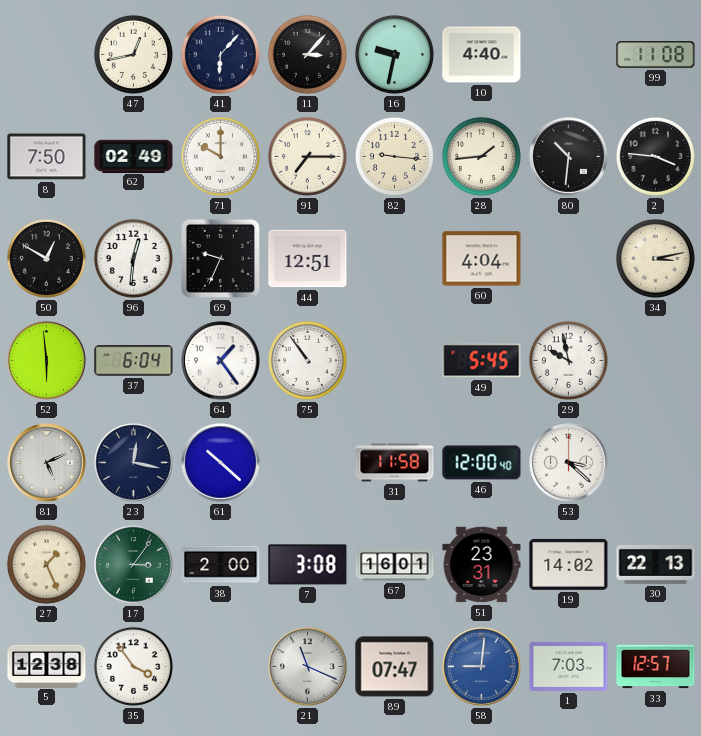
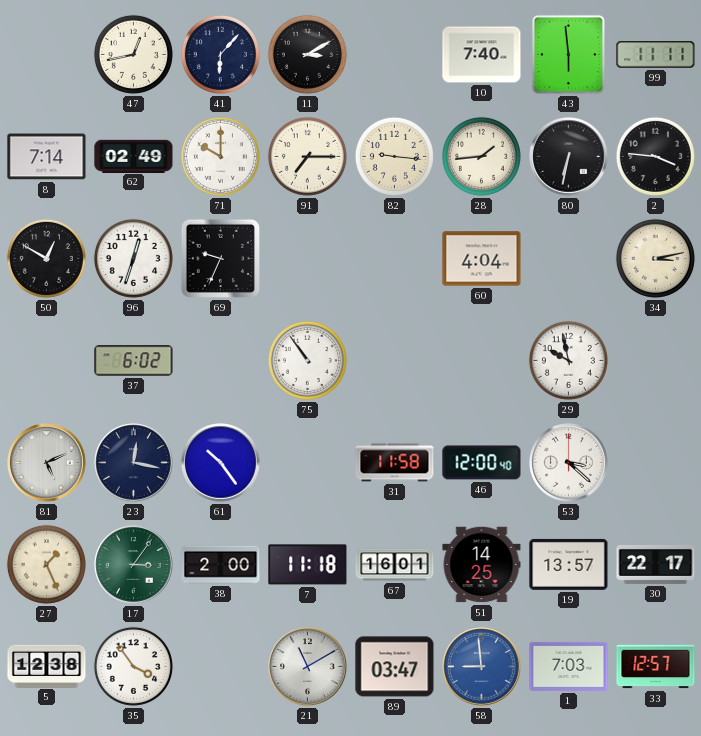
11: 3:07 -> 3:10
16: 9:32 -> none
10: 4:40 -> 7:40
43: none -> 5:59
99: 11:08 -> 11:11
8: 7:50 -> 7:14
80: 10:31 -> 6:32
96: 12:31 -> 12:33
44: 12:51 -> none
52: 5:59 -> none
37: 6:04 -> 6:02
64: 1:24 -> none
49: 5:45 -> none
61: 10:22 -> 10:24
7: 3:08 -> 11:18
51: 23:31 -> 14:25
19: 14:02 -> 13:57
30: 22:13 -> 22:17
21: 11:19 -> 11:10
89: 07:47 -> 03:47
58: 9:01 -> 8:59
